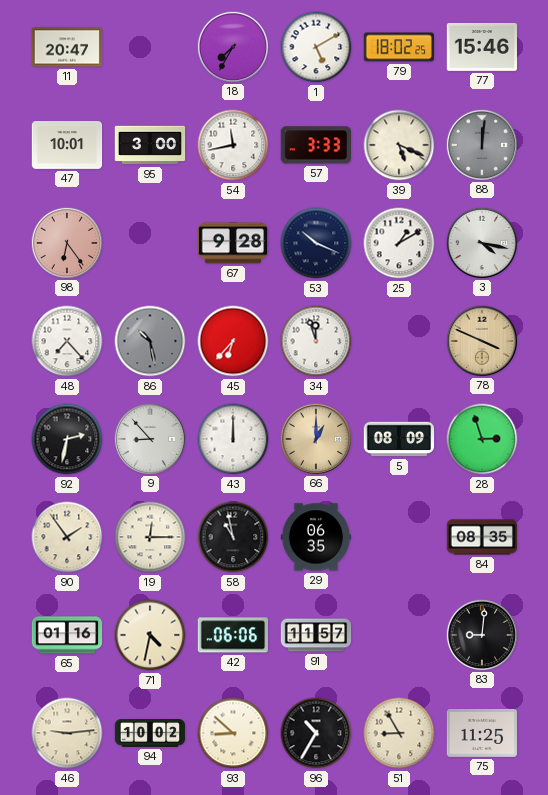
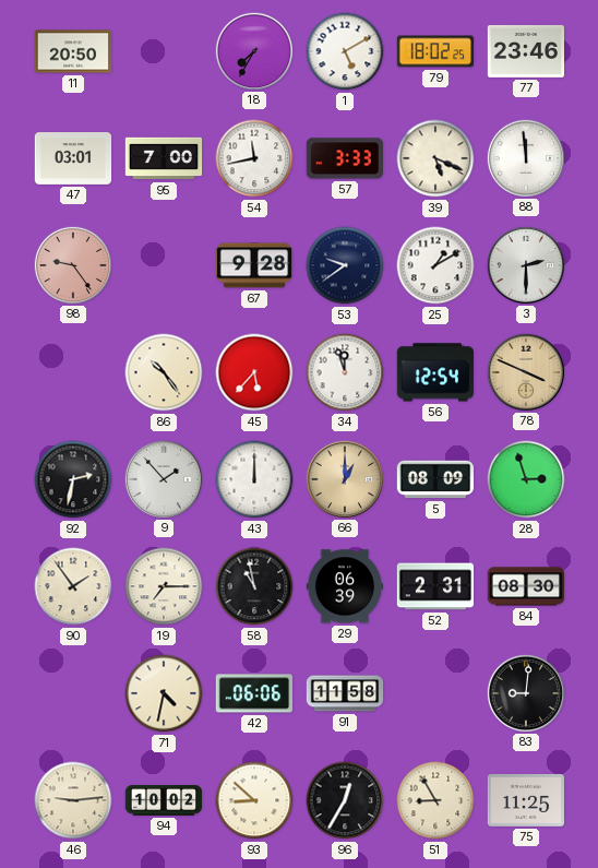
11: 20:47 -> 20:50
77: 15:46 -> 23:46
47: 10:01 -> 03:01
95: 3:00 -> 7:00
88: 12:01 -> 11:59
88 dial: grey -> white
98: 6:24 -> 9:24
53: 10:19 -> 9:39
3: 4:17 -> 2:30
48: 7:23 -> none
86: 10:28 -> 10:24
86 dial: grey -> cream
45: 6:37 -> 5:37
56: none -> 12:54
9: 8:53 -> 1:53
19: 12:15 -> 7:15
29: 06:35 -> 06:39
52: none -> 2:31
84: 08:35 -> 08:30
65: 01:16 -> none
91: 11:57 -> 11:58
96: 10:35 -> 12:35
